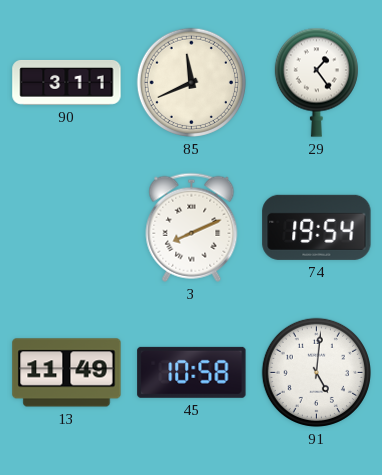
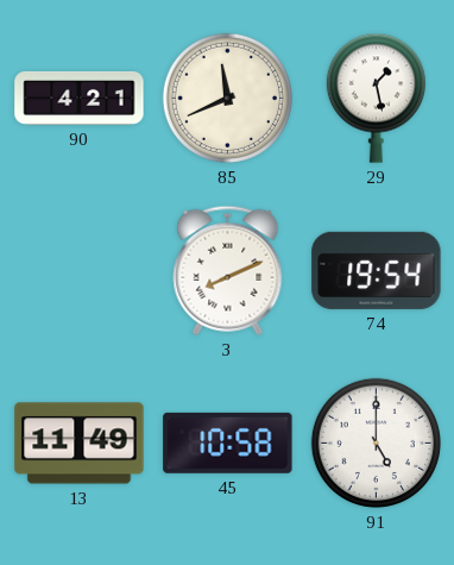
90: 3:11 -> 4:21
29: 1:24 -> 1:28
91: 5:01 -> 5:00
